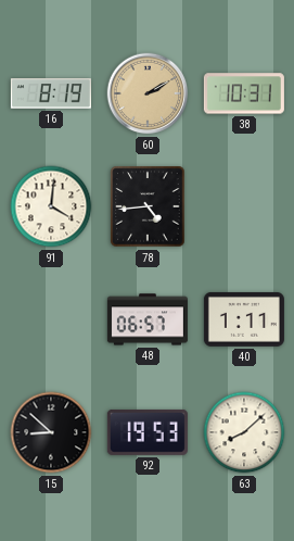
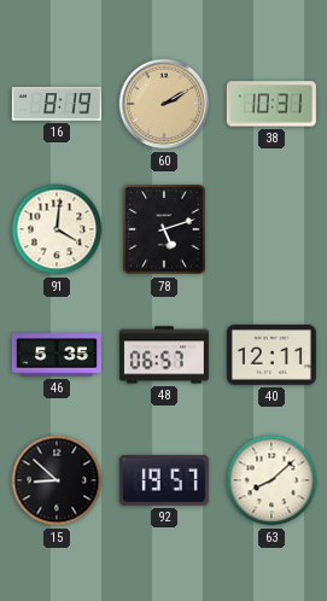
78: 4:44 -> 5:12
46: none -> 5:35
40: 1:11 -> 12:11
92: 19:53 -> 19:57
